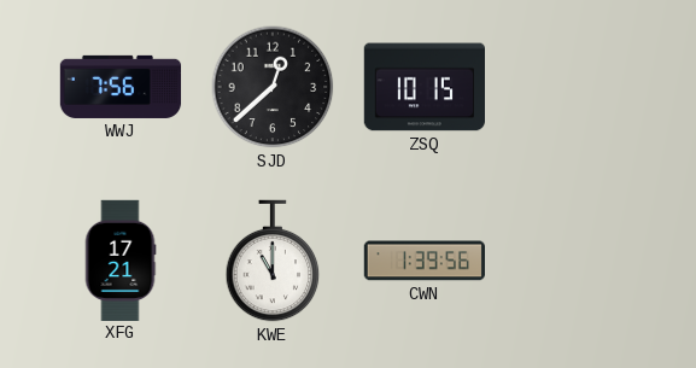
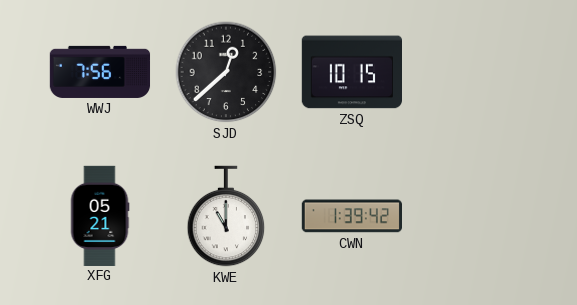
XFG: 17:21 -> 05:21
CWN: 1:39:56 -> 1:39:42
